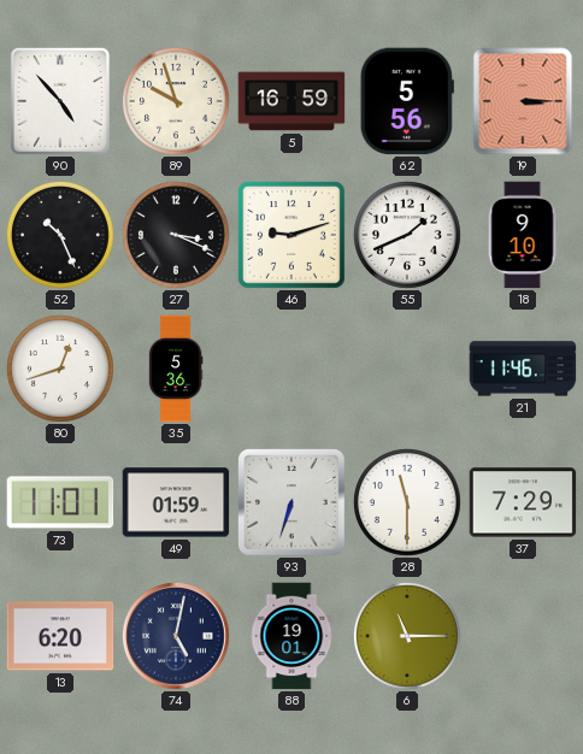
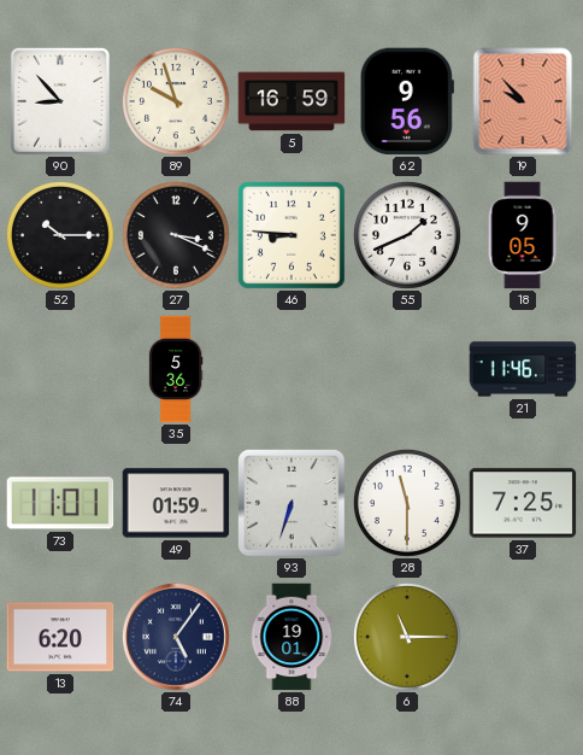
90: 4:53 -> 8:53
62: 5:56 -> 9:56
19: 3:15 -> 9:53
52: 10:26 -> 10:15
46: 9:12 -> 8:46
18: 9:10 -> 9:05
80: 12:42 -> none
37: 7:29 -> 7:25
74: 5:02 -> 5:06
